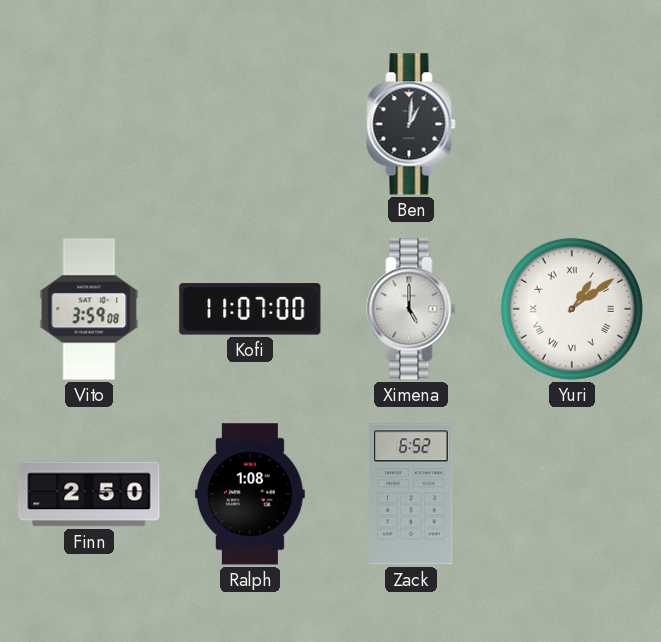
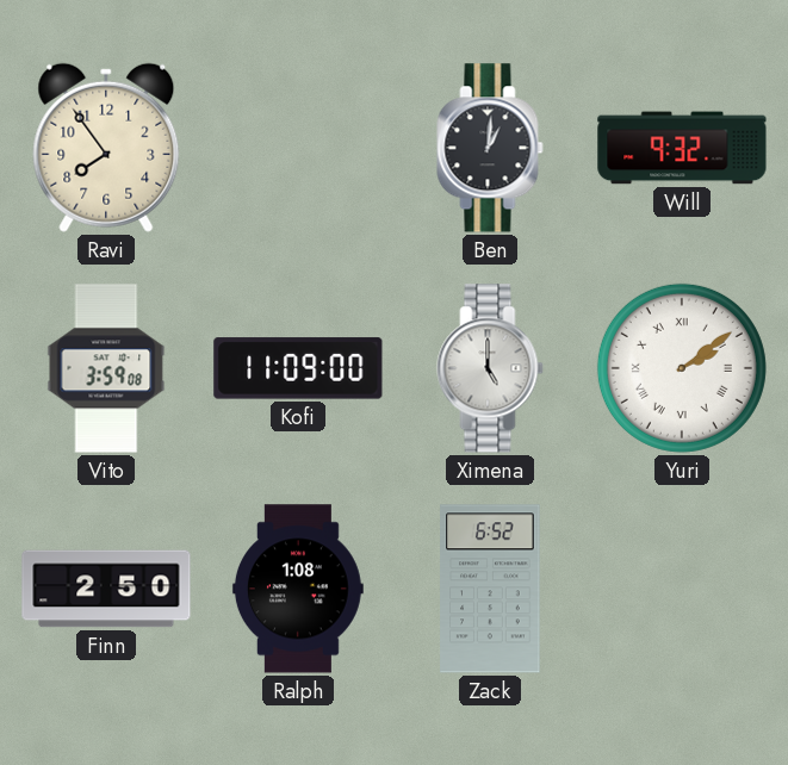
Ravi: none -> 7:54
Will: none -> 9:32
Kofi: 11:07 -> 11:09
Yuri: 1:09 -> 2:09
